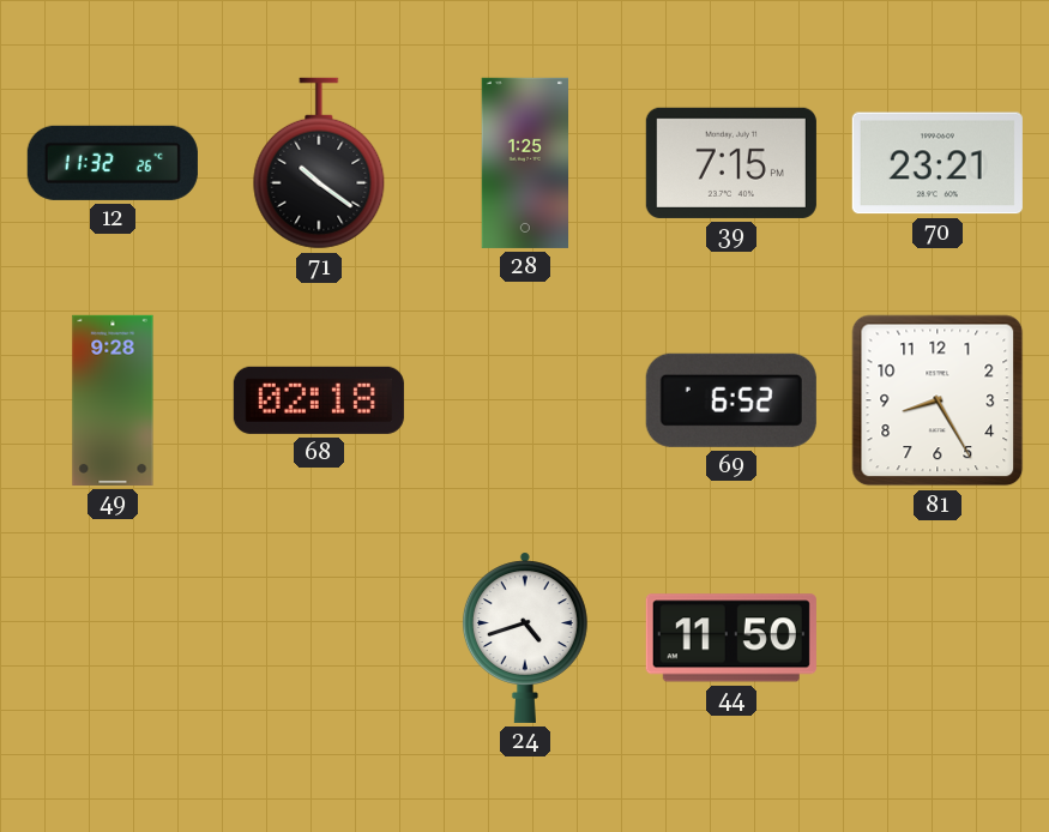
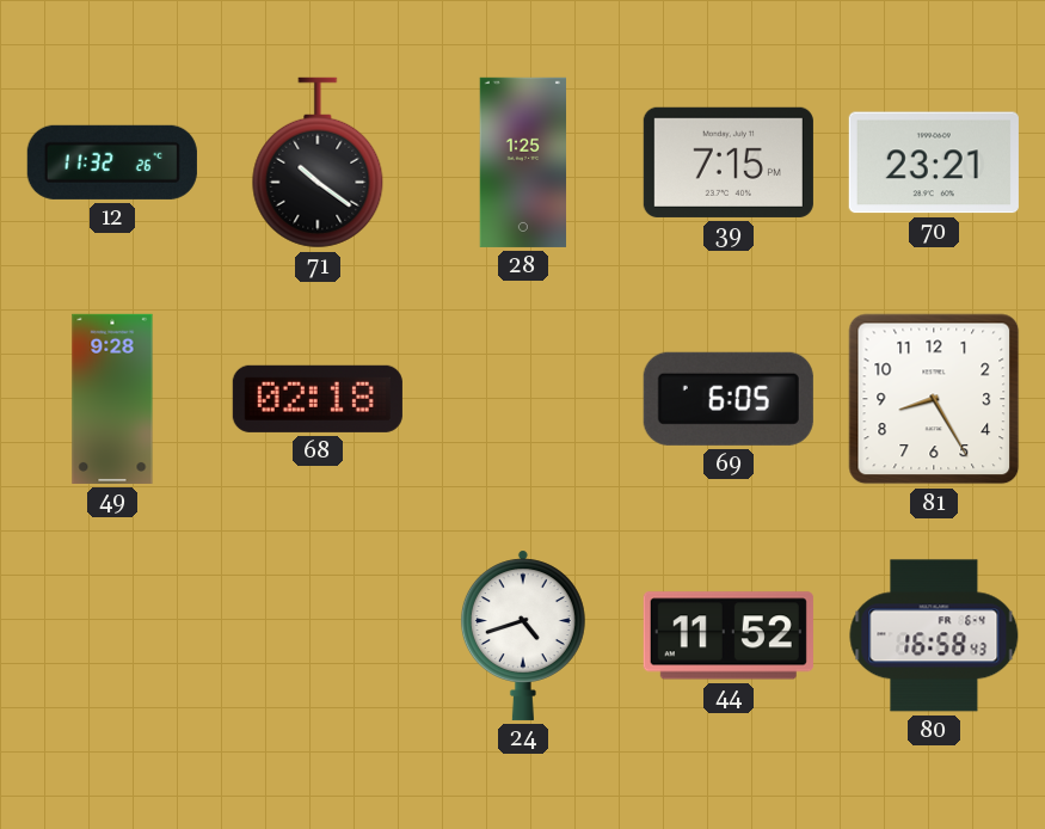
69: 6:52 -> 6:05
44: 11:50 -> 11:52
80: none -> 16:58
